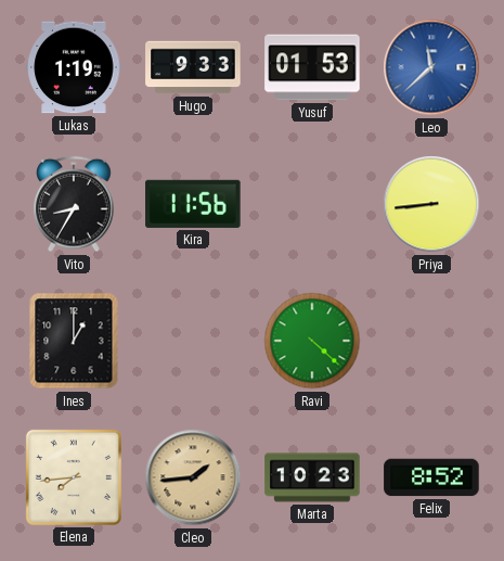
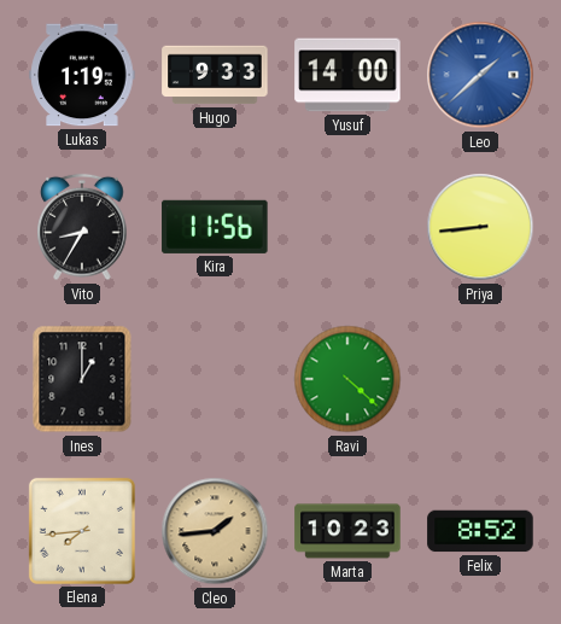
Yusuf: 01:53 -> 14:00
Leo: 11:38 -> 1:38
